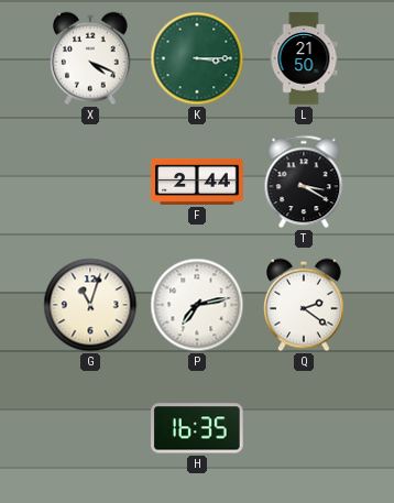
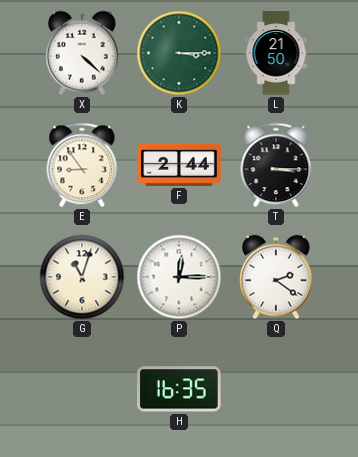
X: 4:19 -> 4:22
E: none -> 8:54
T: 3:20 -> 3:15
P: 7:13 -> 12:15
